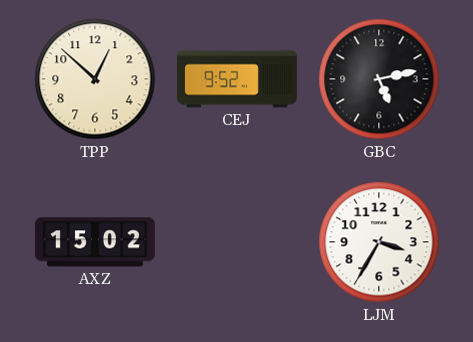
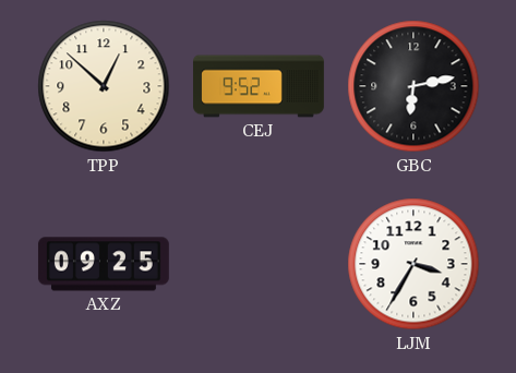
GBC: 5:13 -> 6:13
AXZ: 15:02 -> 09:25
